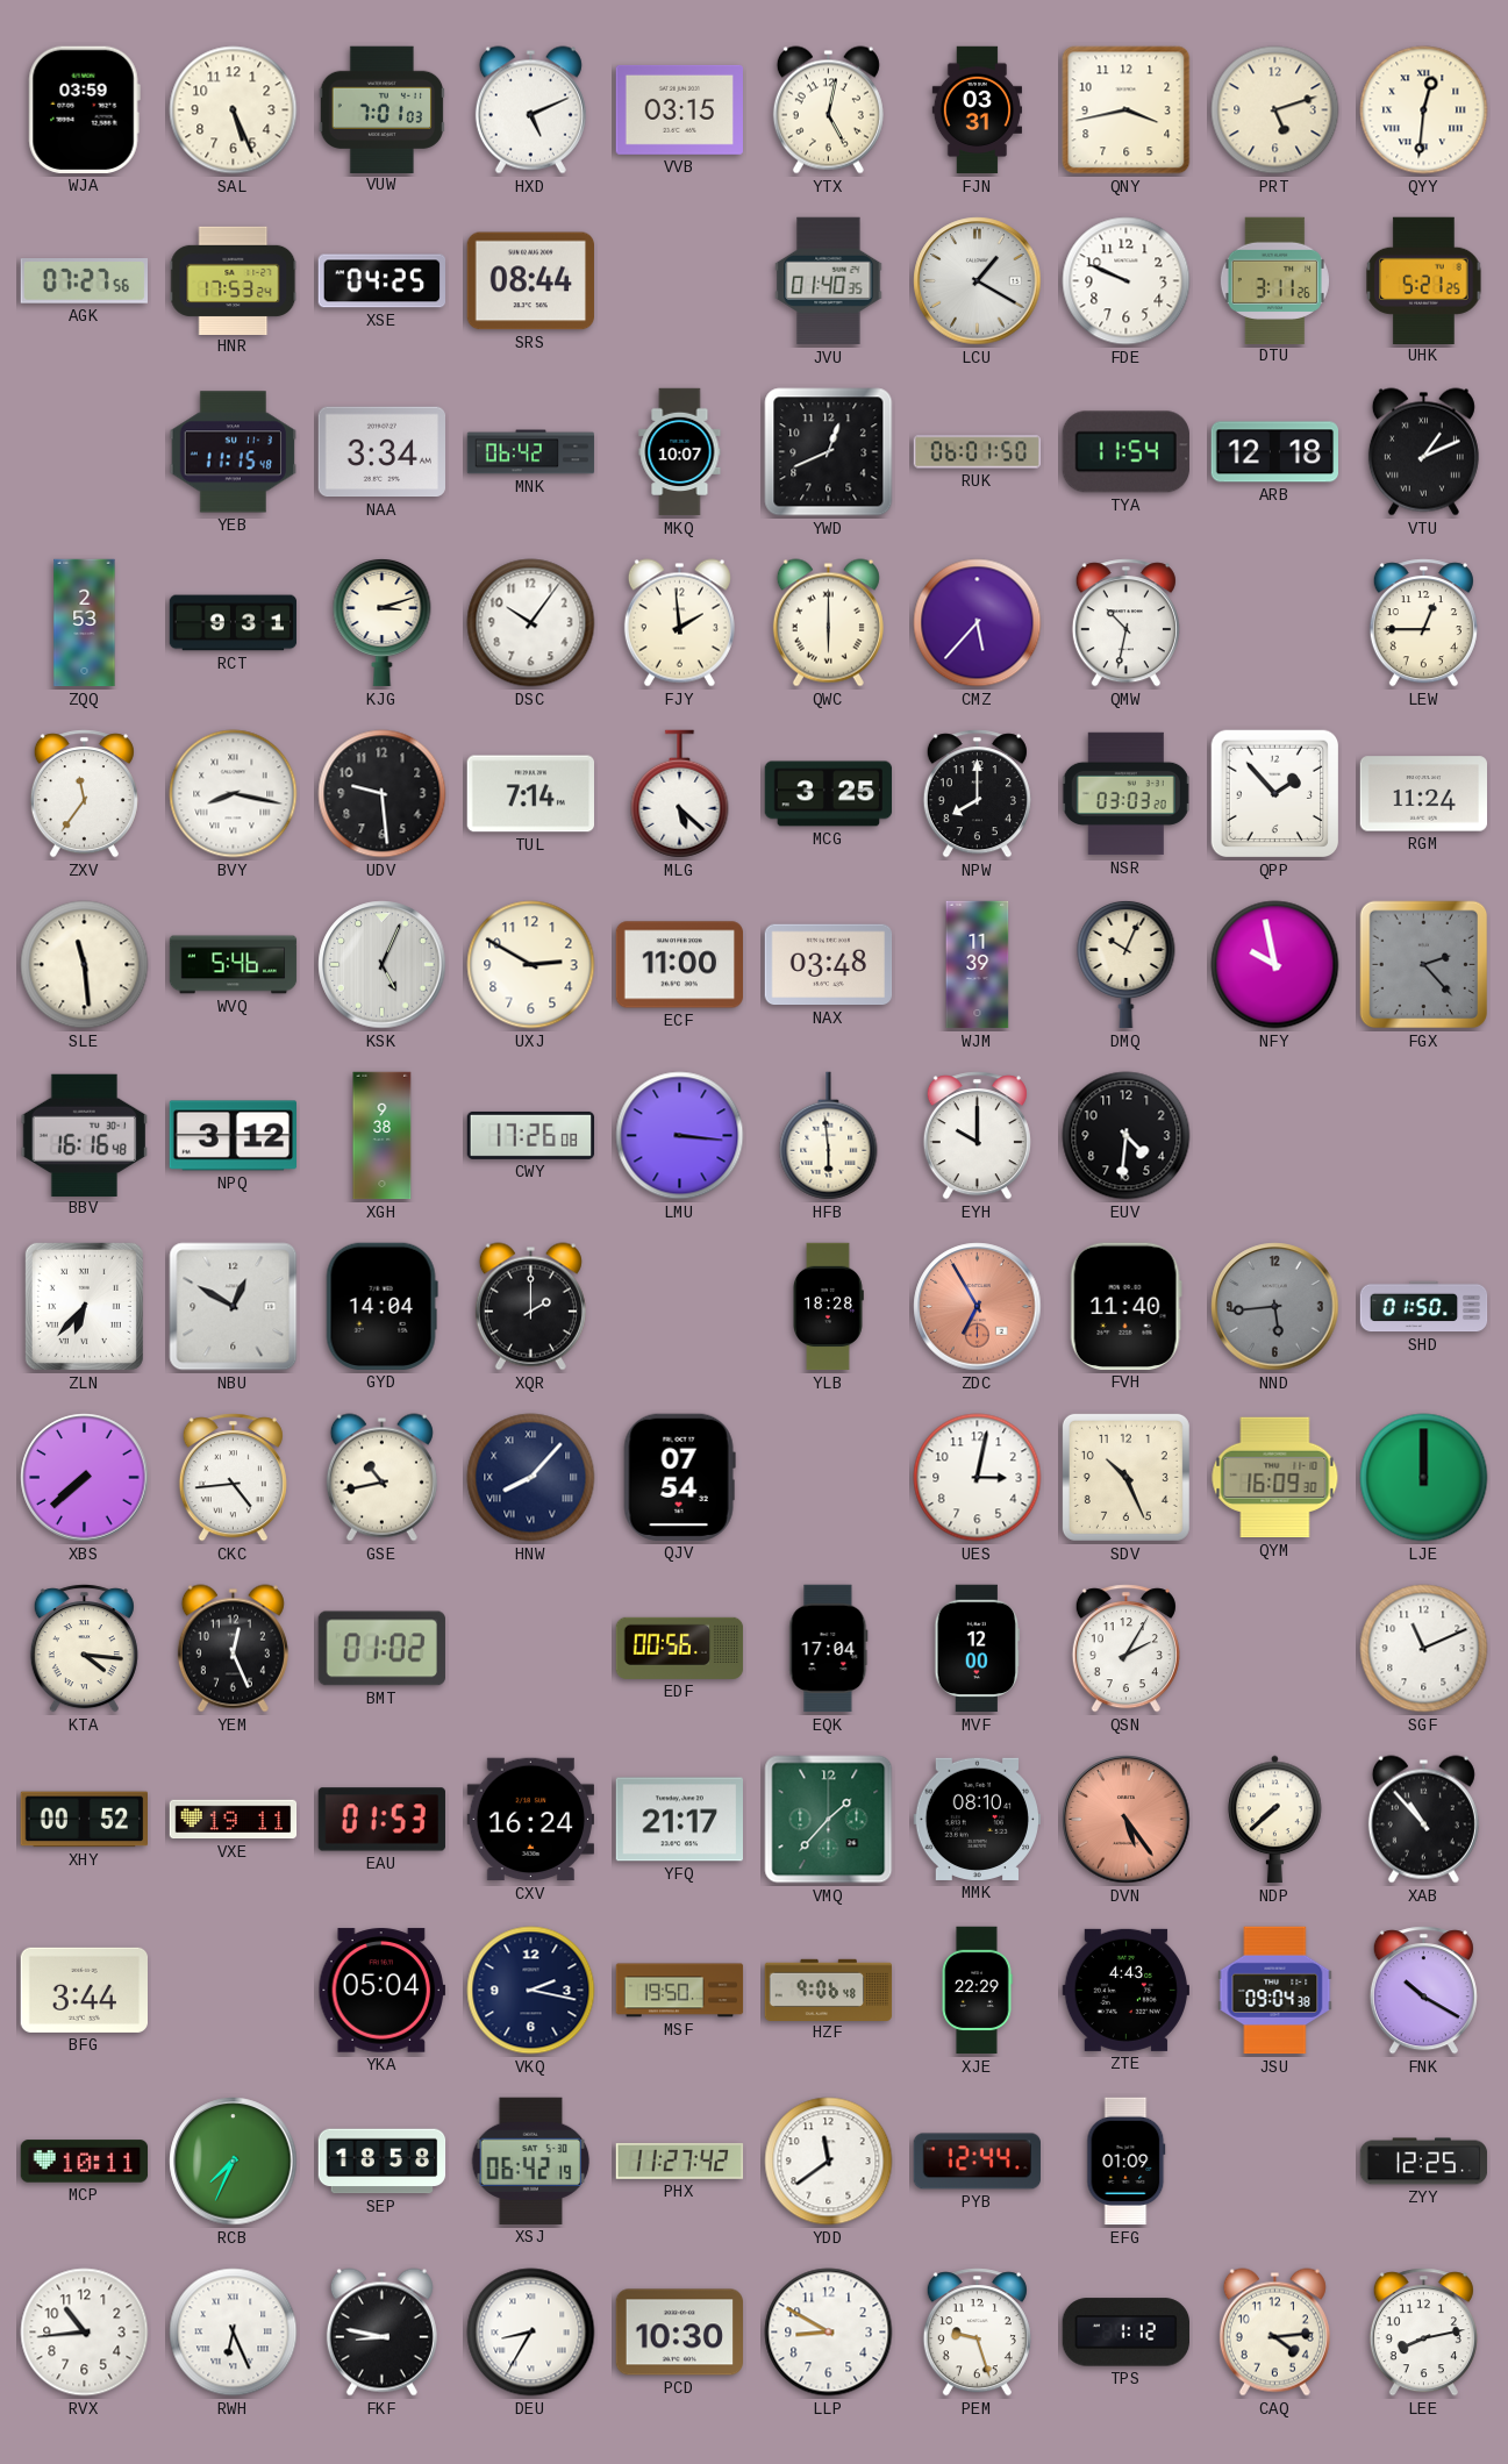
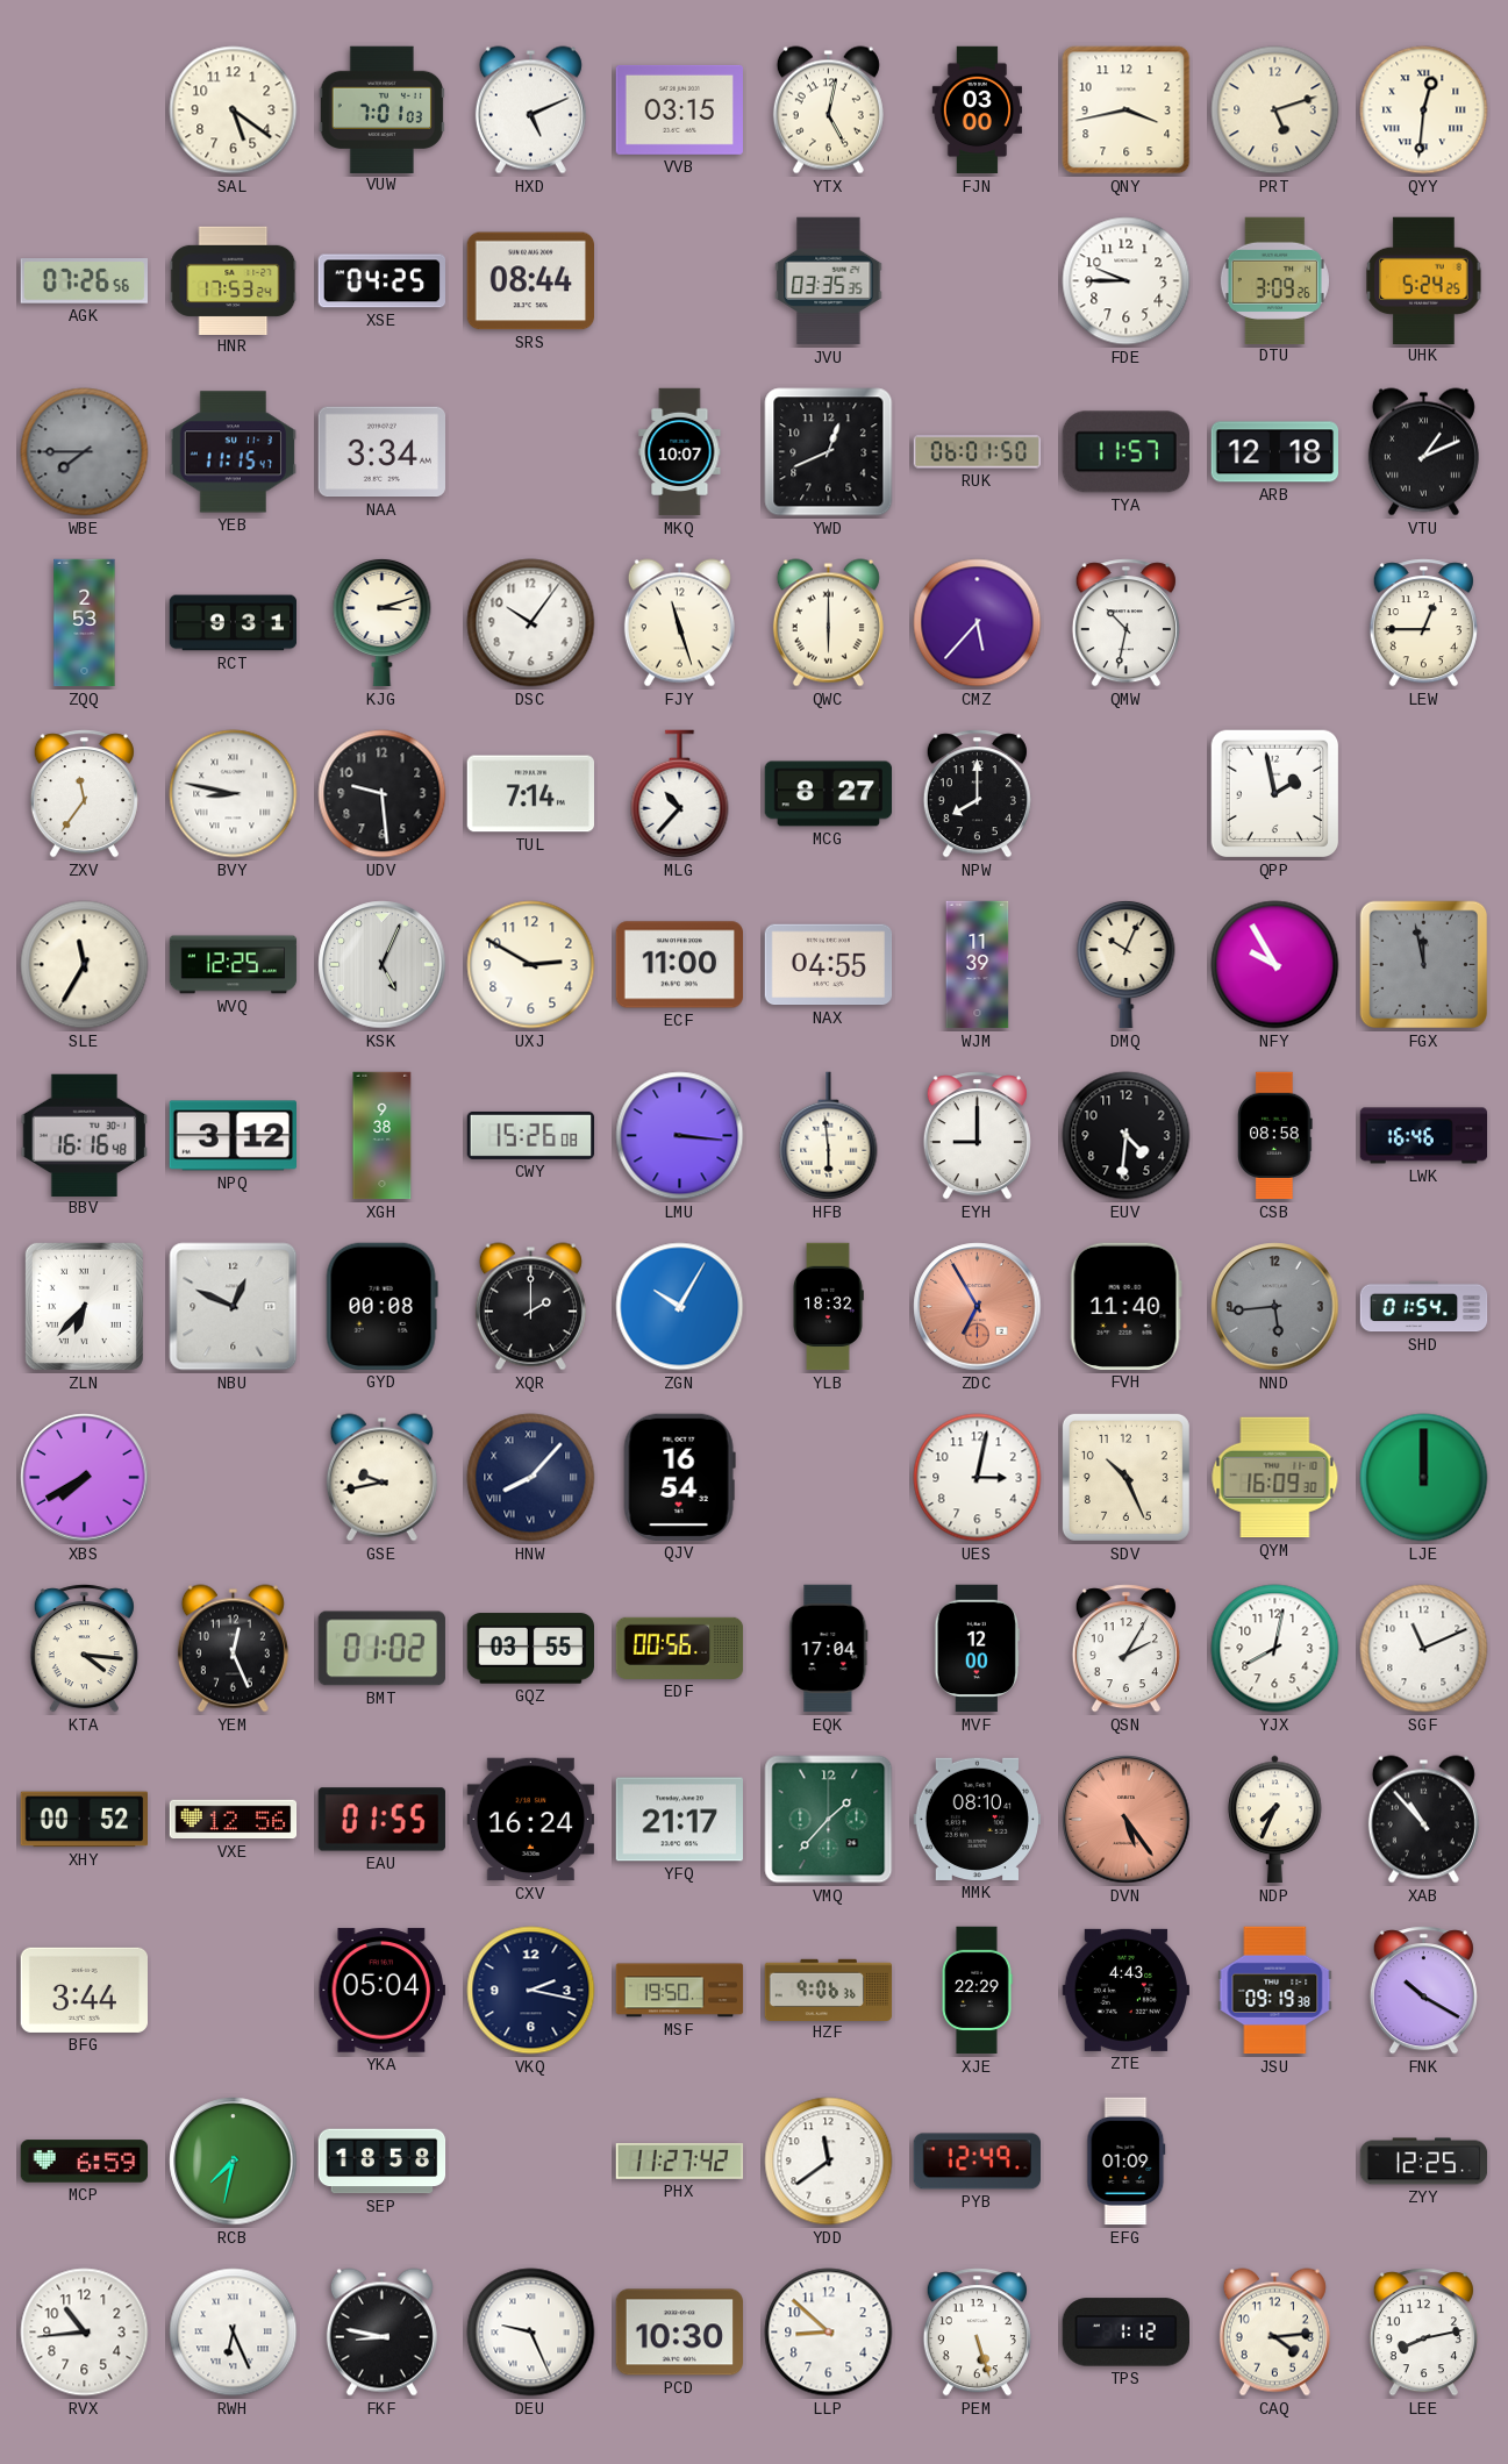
WJA: 03:59 -> none
SAL: 5:26 -> 5:21
FJN: 03:31 -> 03:00
AGK: 07:27 -> 07:26
JVU: 01:40 -> 03:35
LCU: 1:20 -> none
FDE: 9:49 -> 9:45
DTU: 3:11 -> 3:09
UHK: 5:21 -> 5:24
WBE: none -> 7:45
YEB: 11:15:48 -> 11:15:47
MNK: 06:42 -> none
TYA: 11:54 -> 11:57
FJY: 1:59 -> 11:27
BVY: 8:17 -> 8:47
MLG: 5:22 -> 10:37
MCG: 3:25 -> 8:27
NSR: 03:03 -> none
QPP: 1:53 -> 1:58
RGM: 11:24 -> none
SLE: 11:29 -> 11:35
WVQ: 5:46 -> 12:25
NAX: 03:48 -> 04:55
NFY: 9:58 -> 9:55
FGX: 2:23 -> 11:58
CWY: 17:26 -> 15:26
EYH: 10:00 -> 9:00
CSB: none -> 08:58
LWK: none -> 16:46
NBU: 12:50 -> 12:49
GYD: 14:04 -> 00:08
ZGN: none -> 10:05
YLB: 18:28 -> 18:32
SHD: 01:50 -> 01:54
XBS: 7:38 -> 7:40
CKC: 4:44 -> none
GSE: 10:43 -> 9:43
QJV: 07:54 -> 16:54
GQZ: none -> 03:55
YJX: none -> 8:02
VXE: 19:11 -> 12:56
EAU: 01:53 -> 01:55
NDP: 7:38 -> 7:34
HZF: 9:06:48 -> 9:06:36
JSU: 09:04 -> 09:19
MCP: 10:11 -> 6:59
RCB: 7:34 -> 7:32
XSJ: 06:42 -> none
PYB: 12:44 -> 12:49
DEU: 8:35 -> 9:26
LLP: 8:50 -> 8:52
PEM: 9:27 -> 5:27
